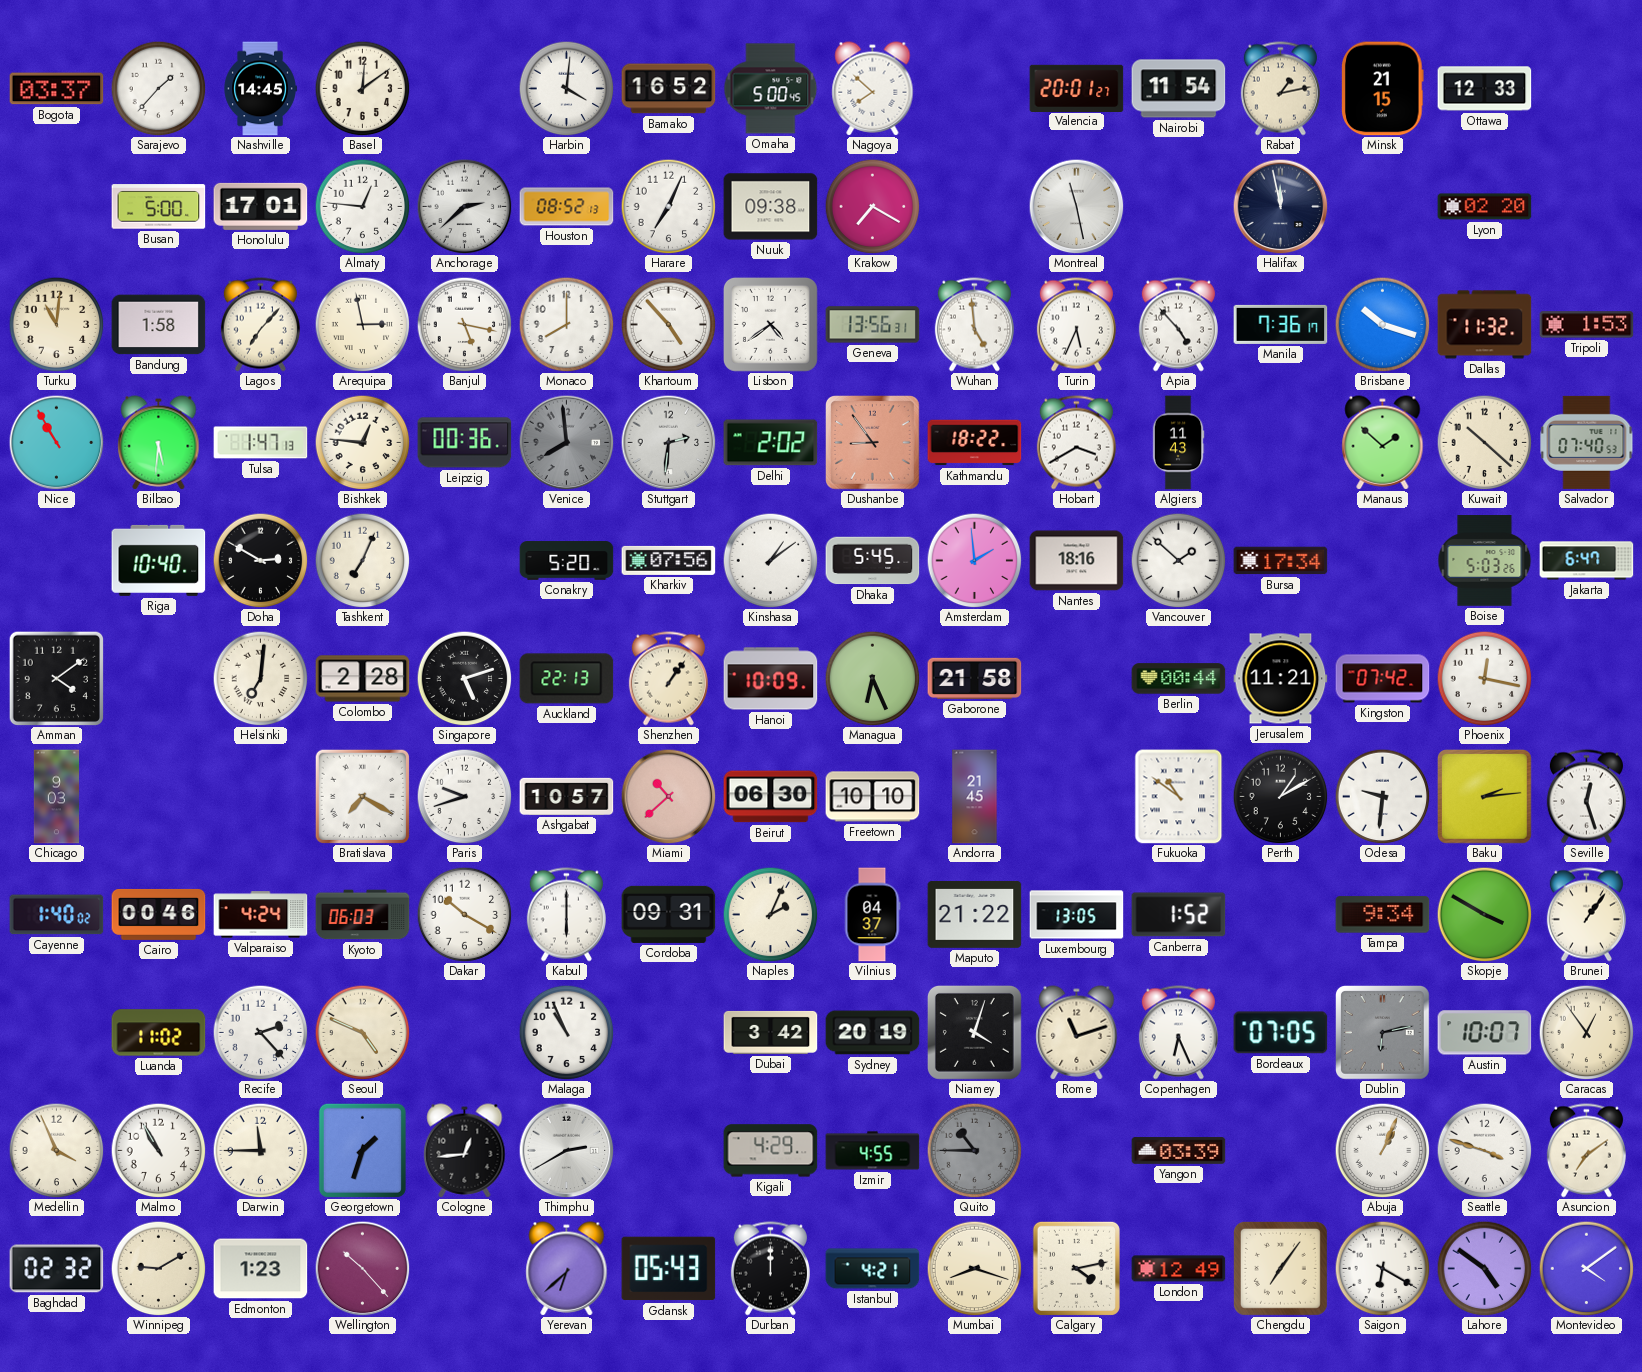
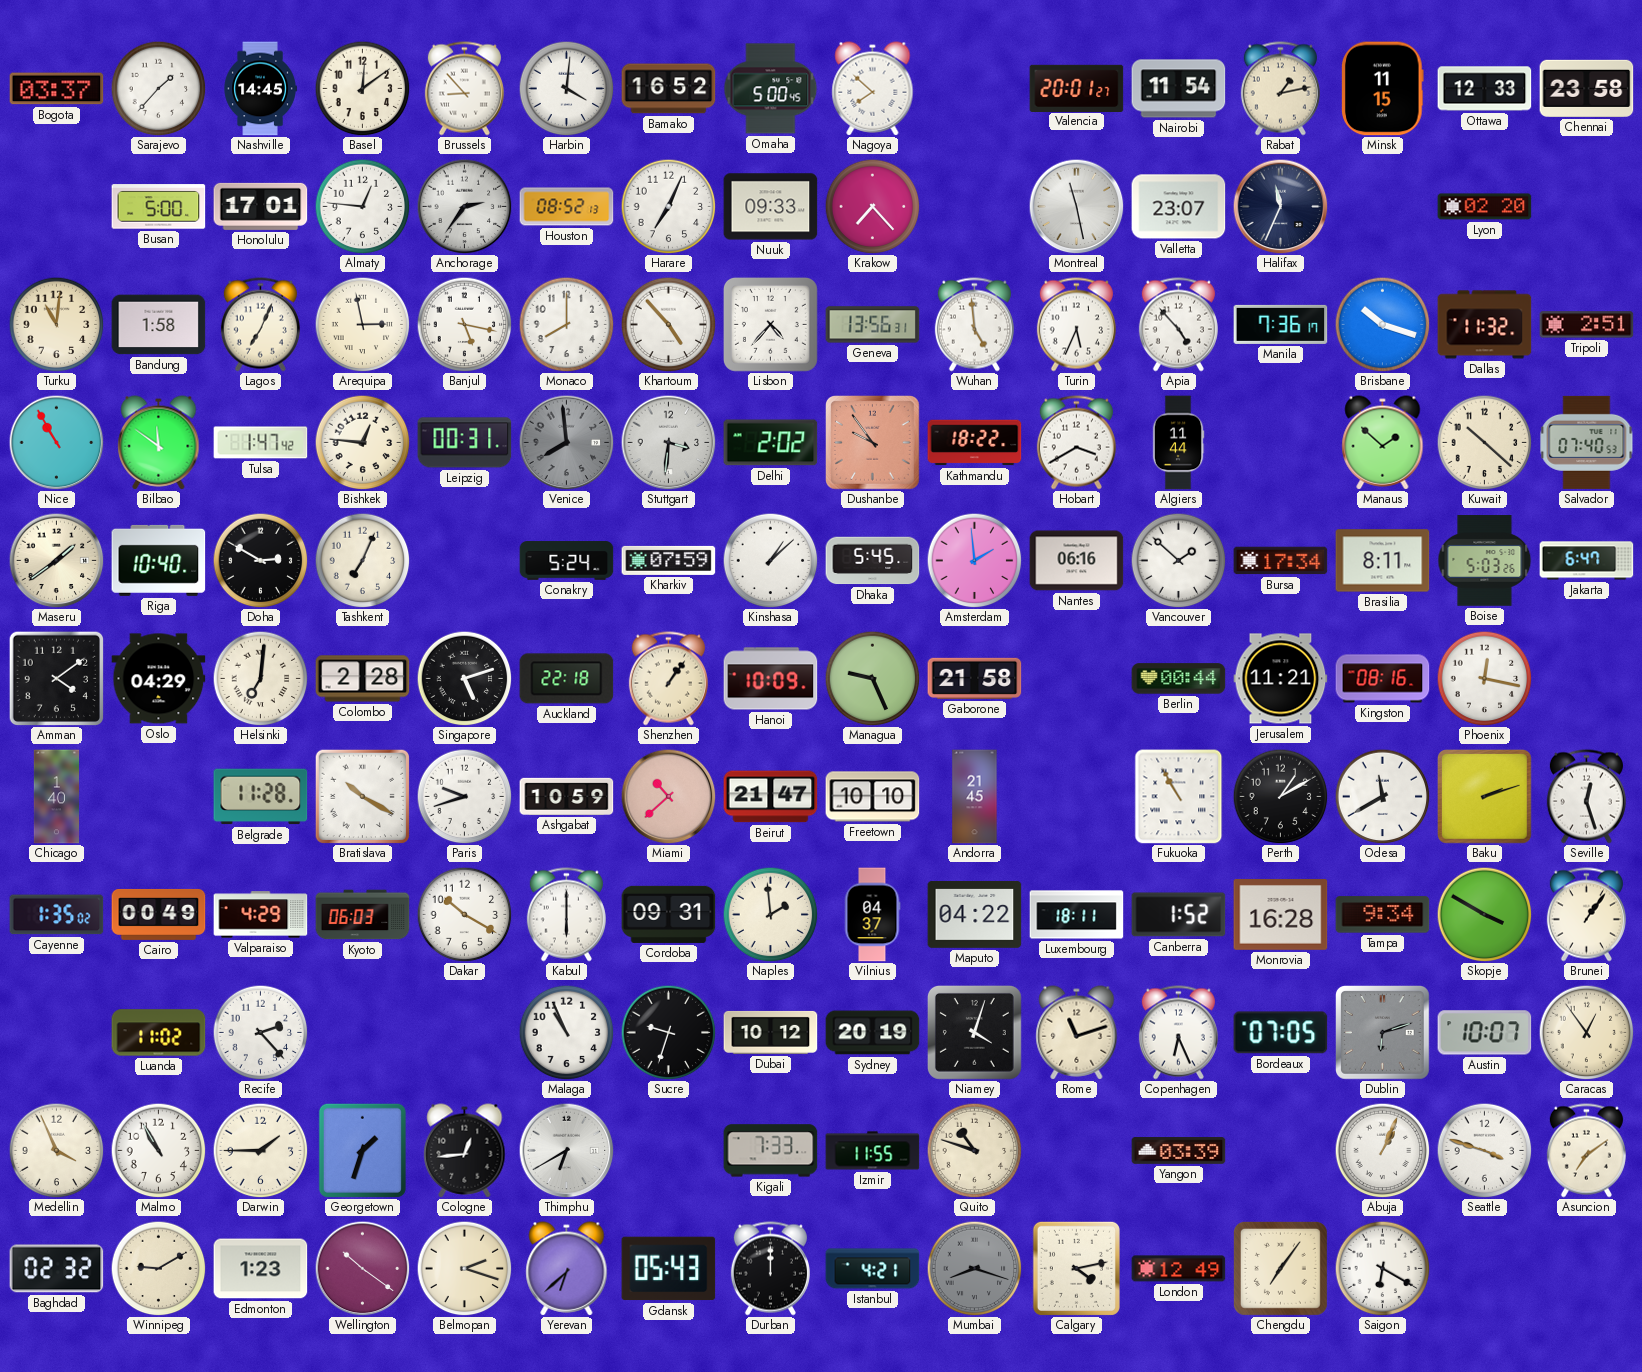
Brussels: none -> 8:53
Minsk: 21:15 -> 11:15
Chennai: none -> 23:58
Anchorage: 2:38 -> 2:36
Nuuk: 09:38 -> 09:33
Krakow: 7:20 -> 7:23
Valletta: none -> 23:07
Halifax: 11:58 -> 11:34
Lagos: 7:07 -> 7:04
Lisbon: 4:39 -> 4:37
Tripoli: 1:53 -> 2:51
Bilbao: 5:31 -> 11:51
Tulsa: 1:47:13 -> 1:47:42
Leipzig: 00:36 -> 00:31
Stuttgart: 2:31 -> 3:31
Dushanbe: 8:54 -> 9:54
Algiers: 11:43 -> 11:44
Maseru: none -> 1:39
Conakry: 5:20 -> 5:24
Kharkiv: 07:56 -> 07:59
Kinshasa: 1:09 -> 1:08
Nantes: 18:16 -> 06:16
Brasilia: none -> 8:11
Oslo: none -> 04:29
Auckland: 22:13 -> 22:18
Managua: 6:26 -> 9:26
Kingston: 07:42 -> 08:16
Chicago: 9:03 -> 1:40
Belgrade: none -> 11:28
Bratislava: 7:20 -> 10:20
Ashgabat: 10:57 -> 10:59
Beirut: 06:30 -> 21:47
Fukuoka: 10:51 -> 10:55
Odesa: 9:31 -> 11:40
Baku: 2:14 -> 2:12
Cayenne: 1:40 -> 1:35
Cairo: 00:46 -> 00:49
Valparaiso: 4:24 -> 4:29
Naples: 2:04 -> 1:59
Maputo: 21:22 -> 04:22
Luxembourg: 13:05 -> 18:11
Monrovia: none -> 16:28
Seoul: 4:49 -> none
Sucre: none -> 9:33
Dubai: 3:42 -> 10:12
Dublin: 6:13 -> 6:12
Darwin: 11:45 -> 1:45
Thimphu: 2:40 -> 6:40
Kigali: 4:29 -> 7:33
Izmir: 4:55 -> 11:55
Quito: 10:45 -> 10:48
Quito dial: grey -> cream
Wellington: 10:23 -> 10:21
Belmopan: none -> 2:18
Mumbai dial: cream -> grey
Lahore: 4:51 -> none
Montevideo: 4:09 -> none
